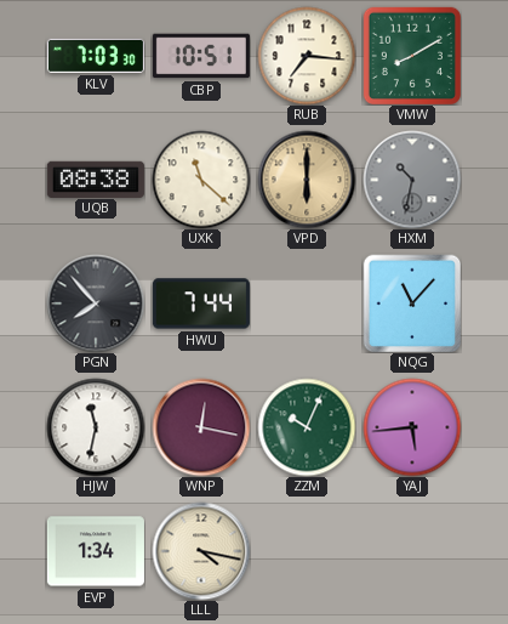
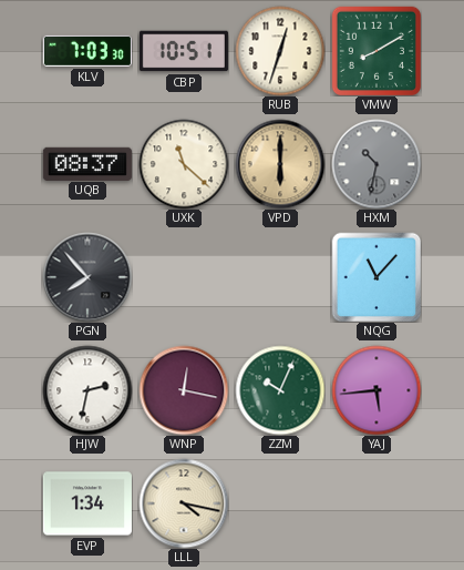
RUB: 7:16 -> 12:33
UQB: 08:38 -> 08:37
HWU: 7:44 -> none
HJW: 11:32 -> 2:32
